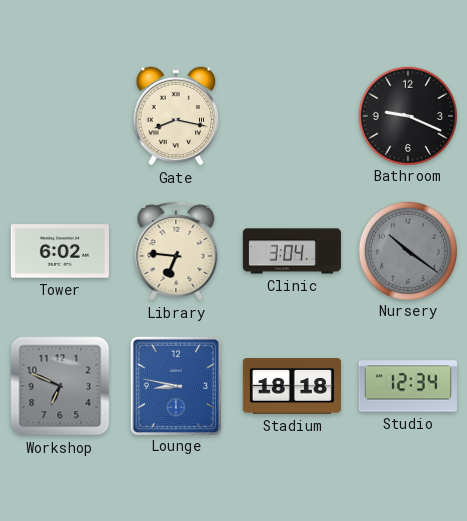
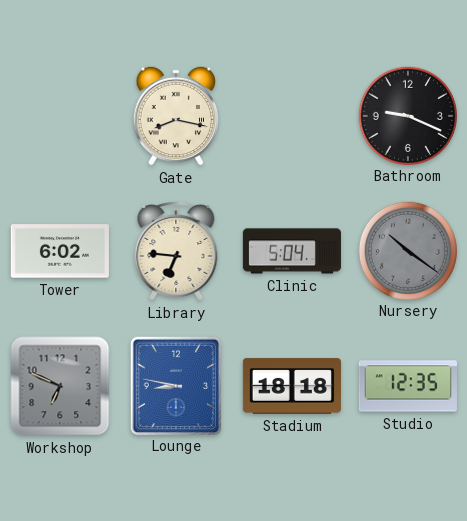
Clinic: 3:04 -> 5:04
Studio: 12:34 -> 12:35
